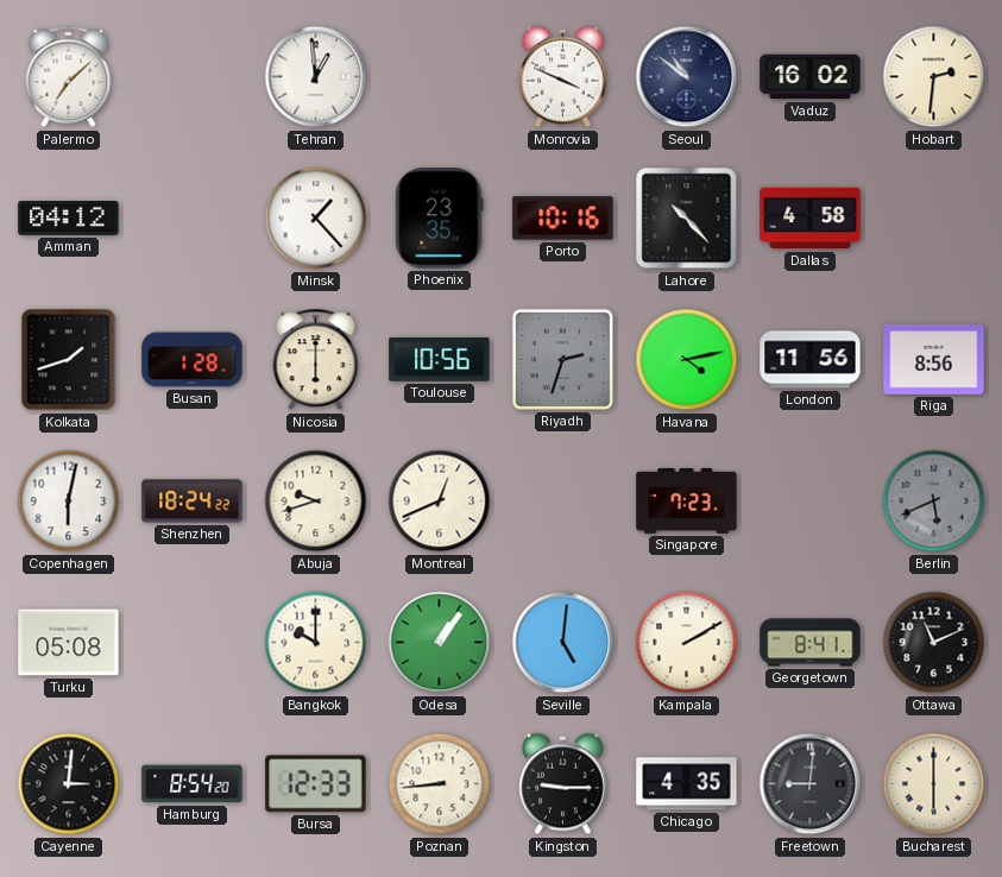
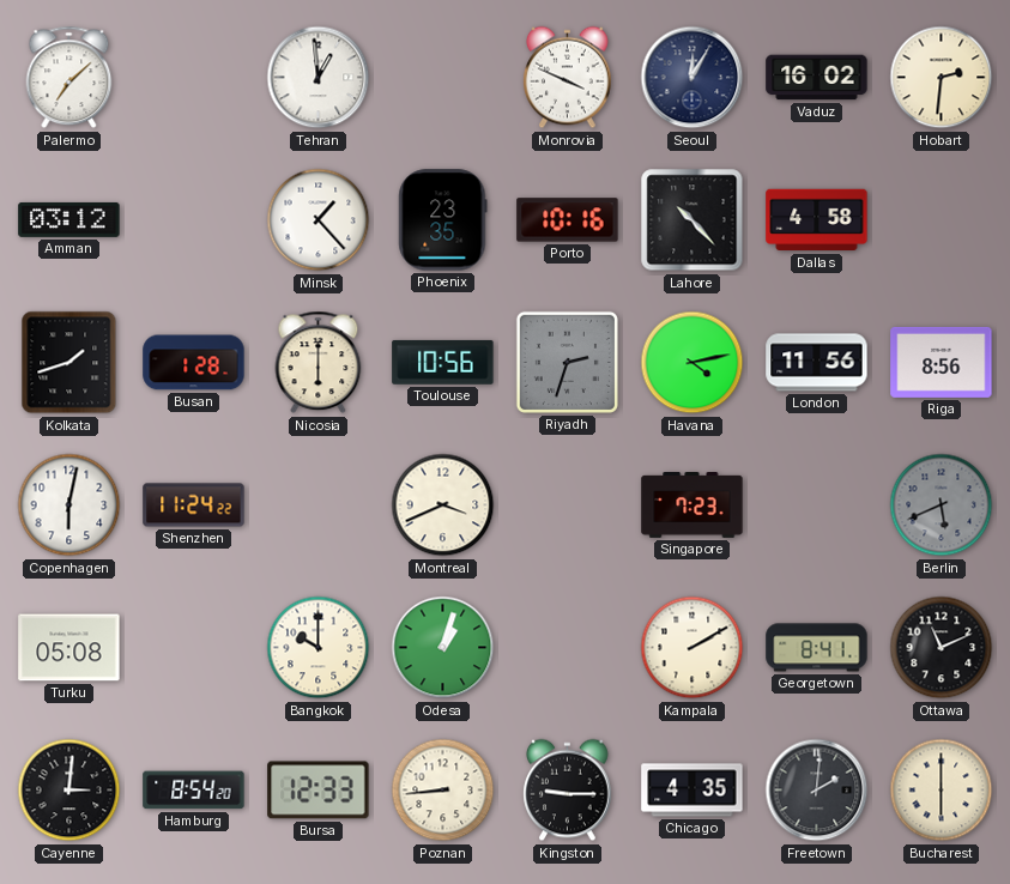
Seoul: 10:51 -> 12:05
Amman: 04:12 -> 03:12
Shenzhen: 18:24 -> 11:24
Abuja: 9:42 -> none
Montreal: 12:41 -> 3:41
Odesa: 1:06 -> 1:03
Seville: 5:01 -> none
Freetown: 9:01 -> 2:01
